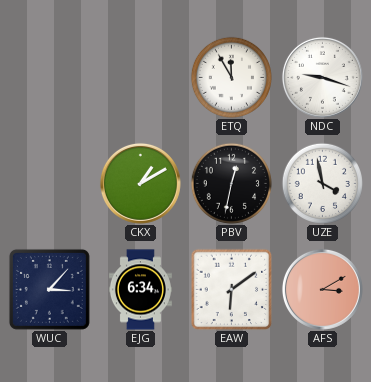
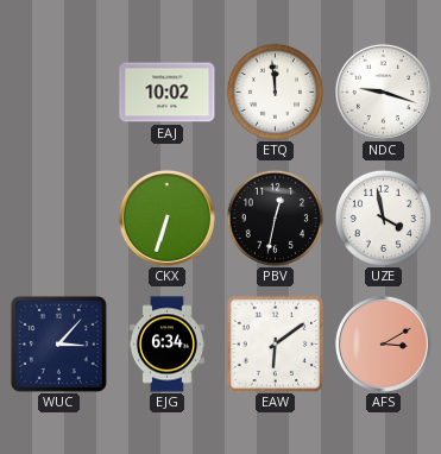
EAJ: none -> 10:02
ETQ: 11:55 -> 11:59
CKX: 1:10 -> 6:33
